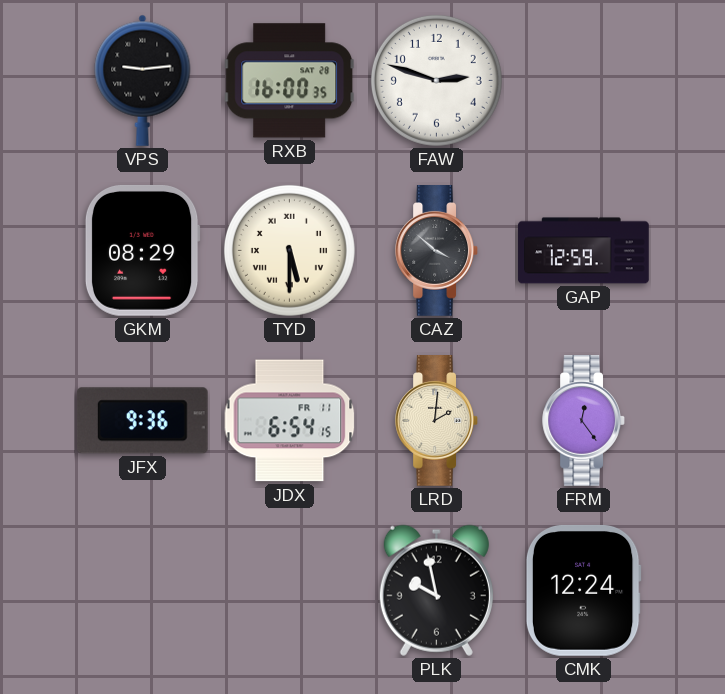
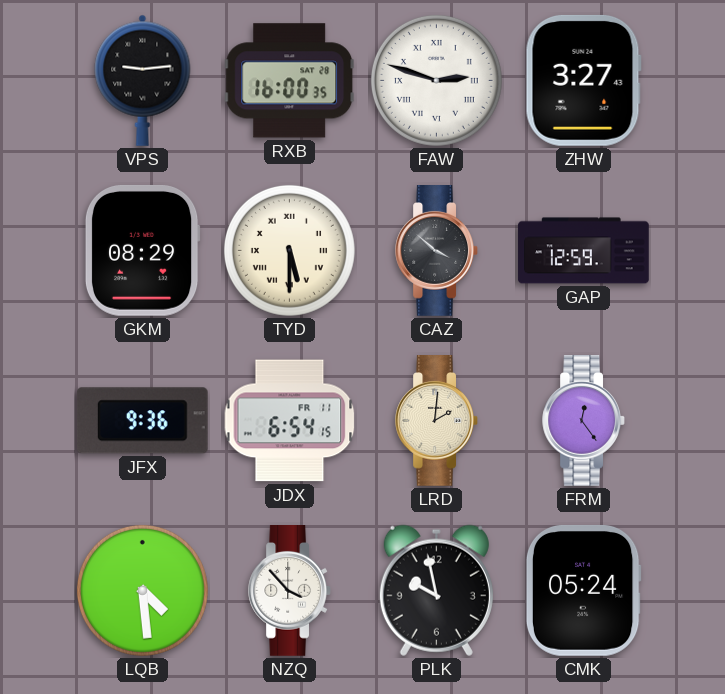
FAW numerals: Arabic -> Roman
ZHW: none -> 3:27
LQB: none -> 4:29
NZQ: none -> 3:53
CMK: 12:24 -> 05:24
